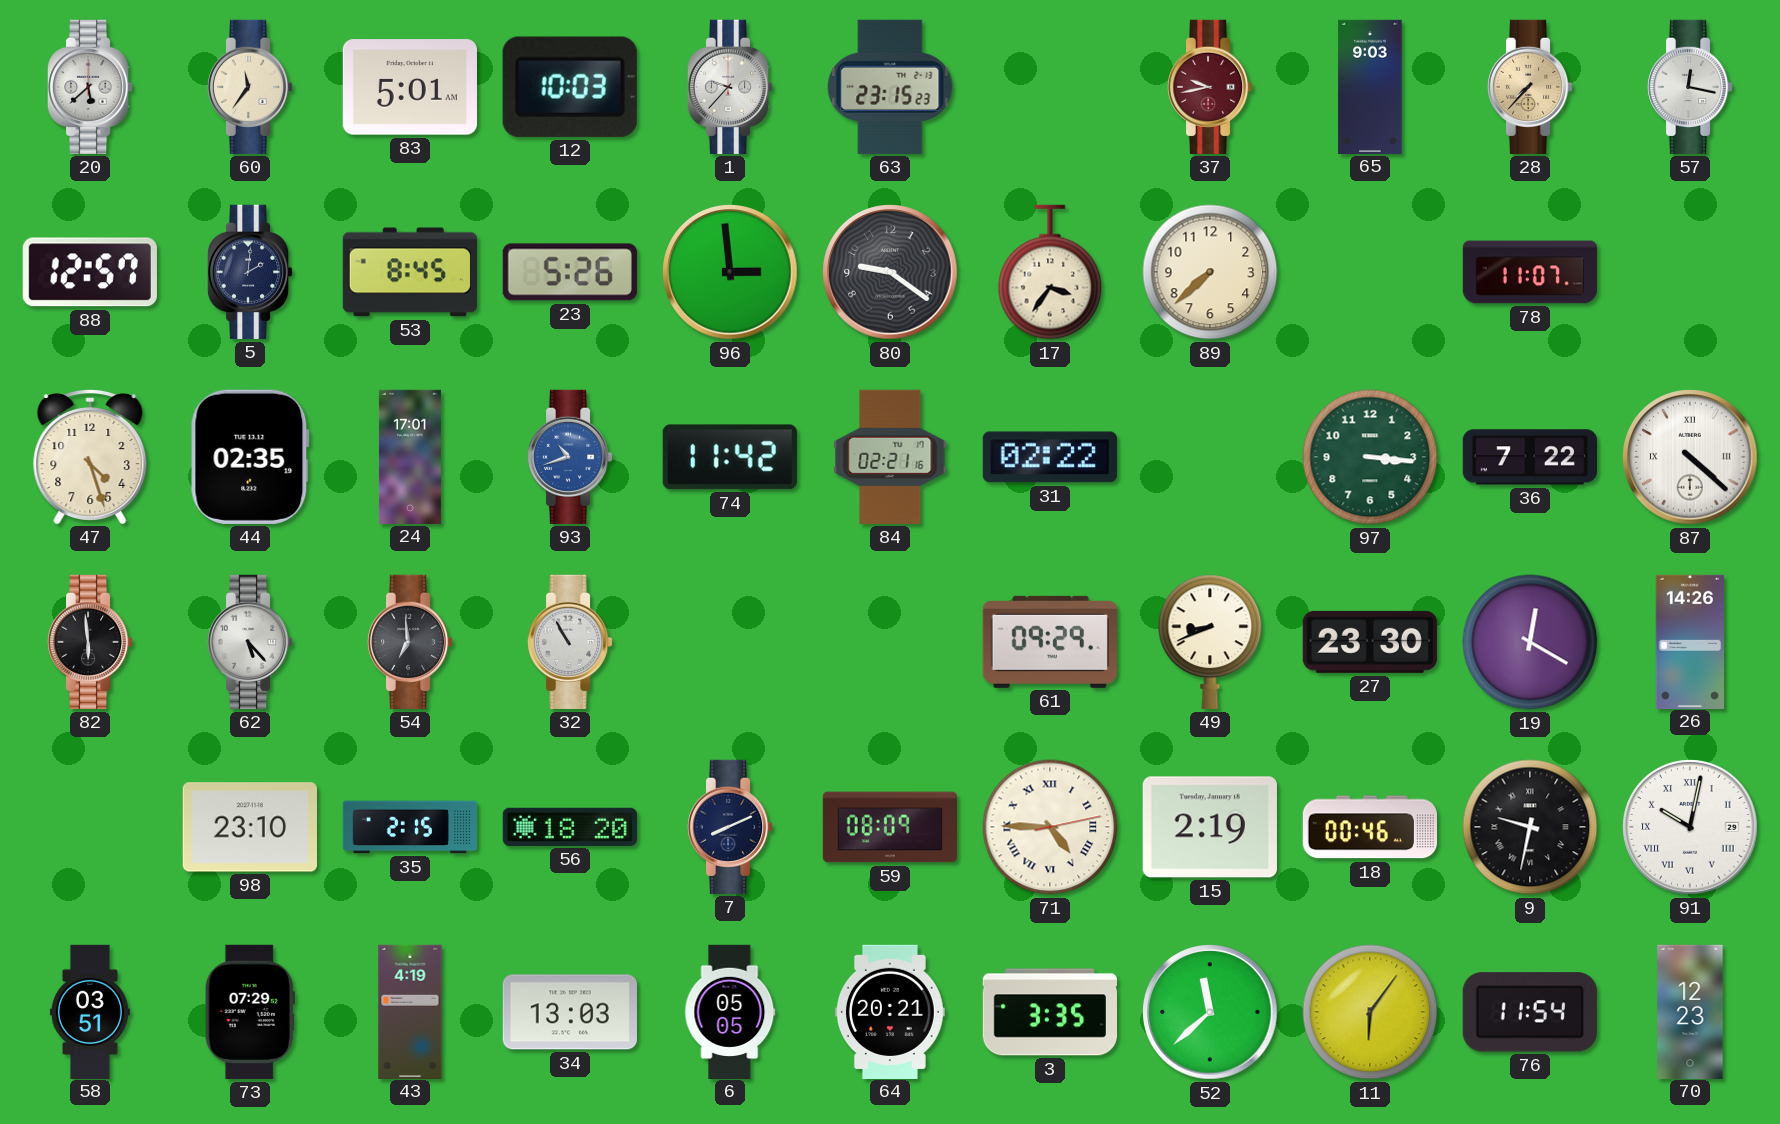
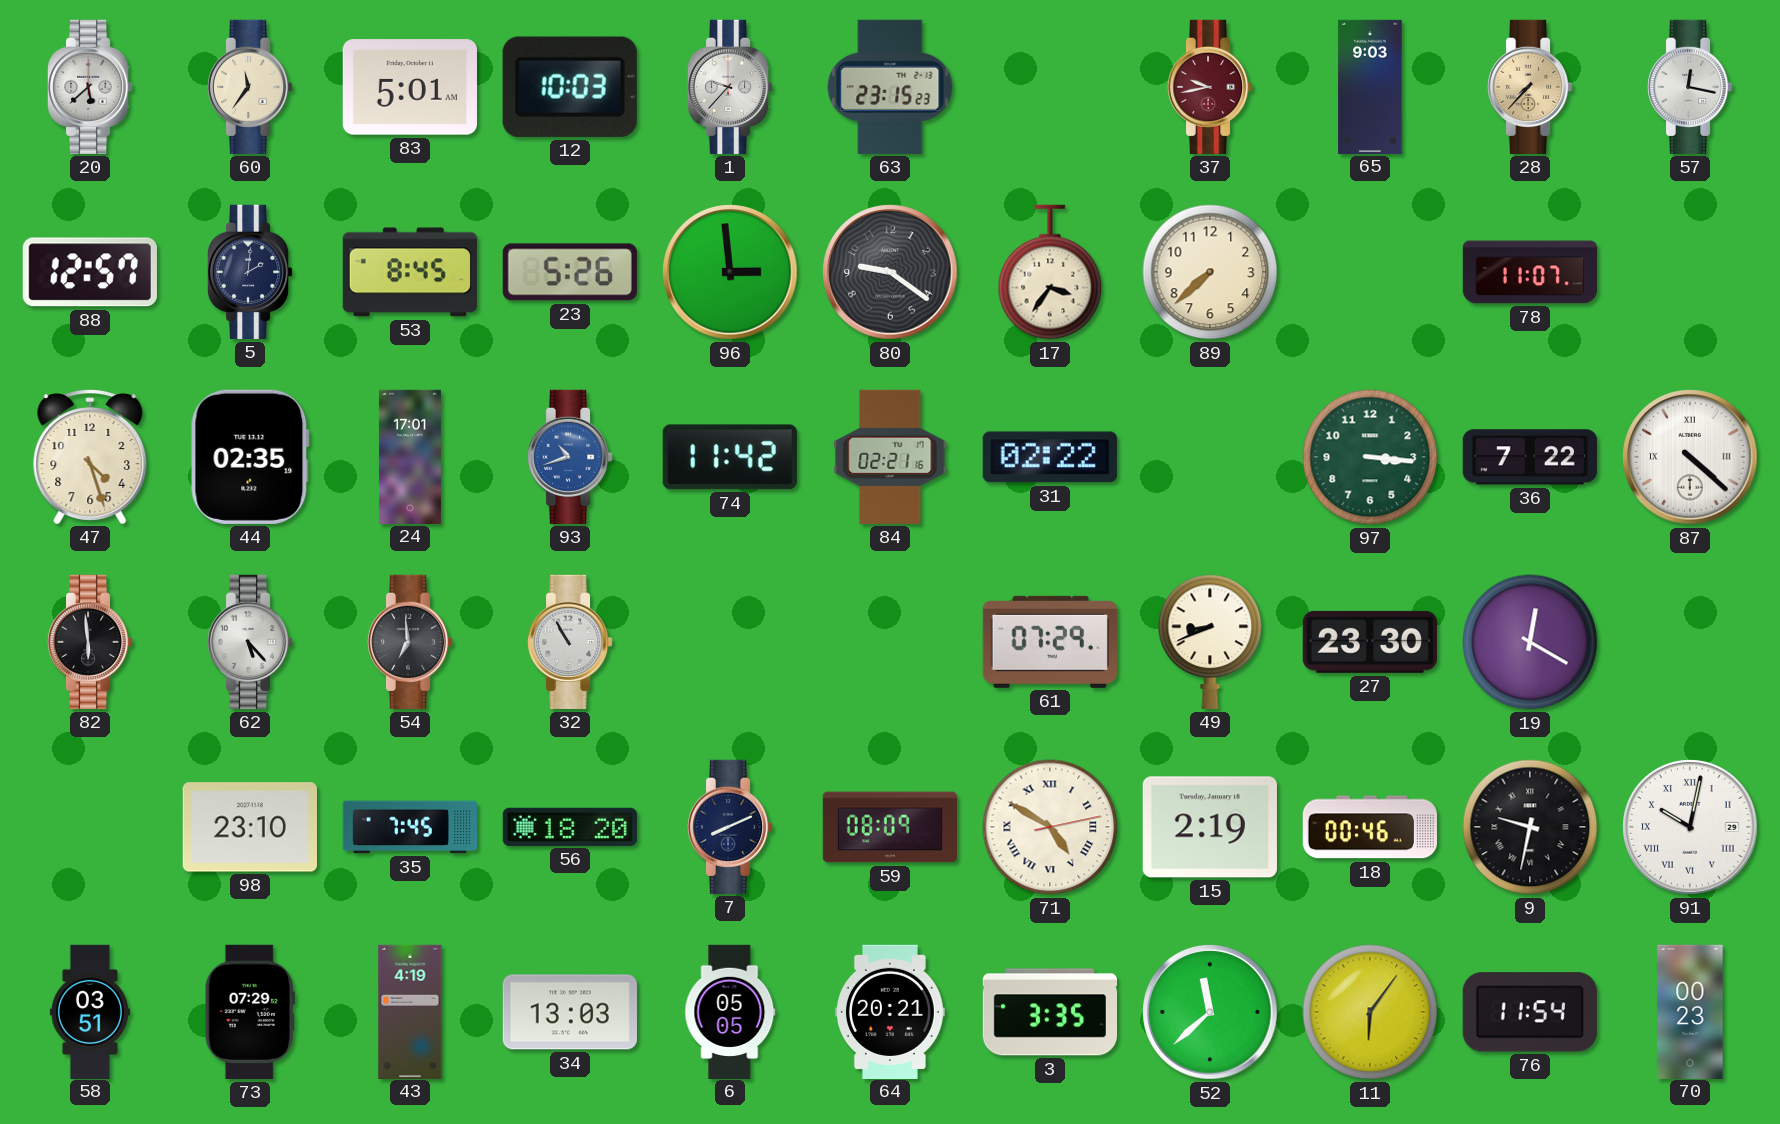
61: 09:29 -> 07:29
26: 14:26 -> none
35: 2:15 -> 7:45
71: 4:45 -> 4:50
70: 12:23 -> 00:23
